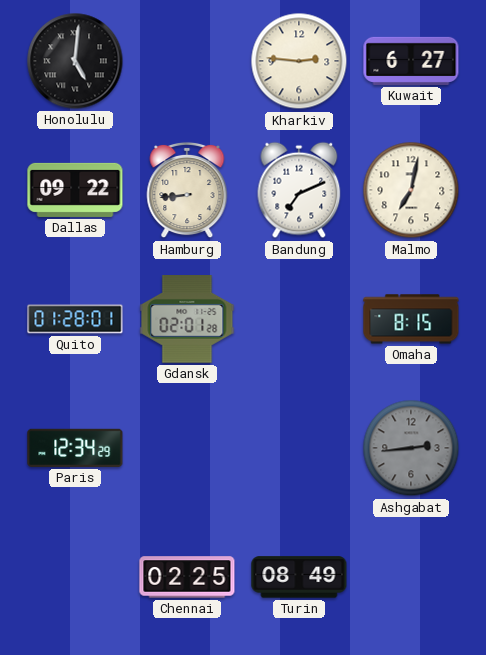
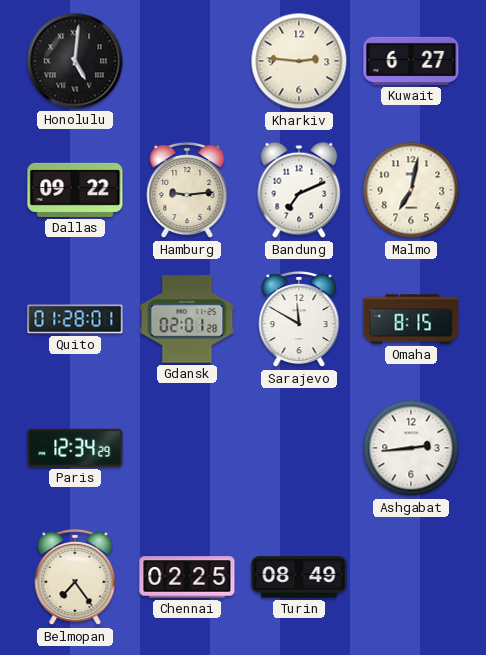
Hamburg: 8:44 -> 9:14
Sarajevo: none -> 11:50
Ashgabat dial: grey -> white
Belmopan: none -> 7:24
